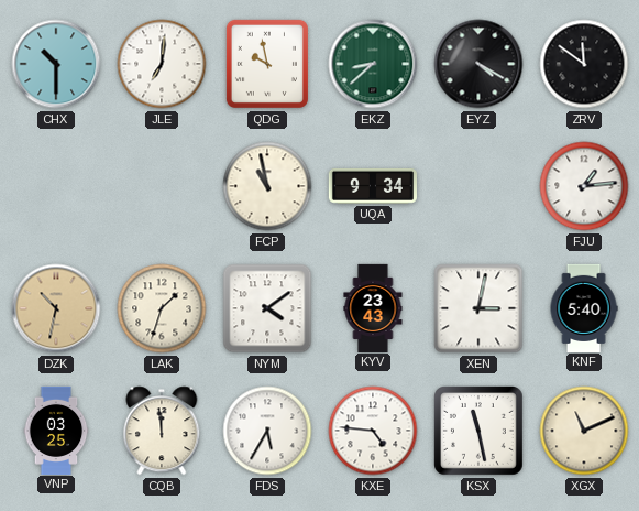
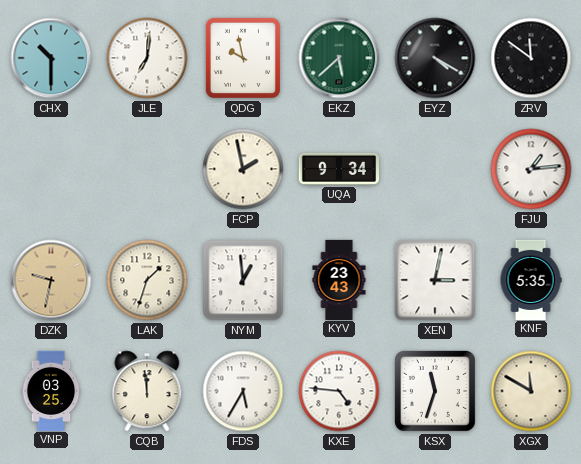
EKZ: 8:38 -> 5:38
FCP: 10:58 -> 1:58
DZK: 10:32 -> 9:32
NYM: 4:09 -> 12:59
KNF: 5:40 -> 5:35
KSX: 11:28 -> 11:33
XGX: 11:11 -> 11:50
